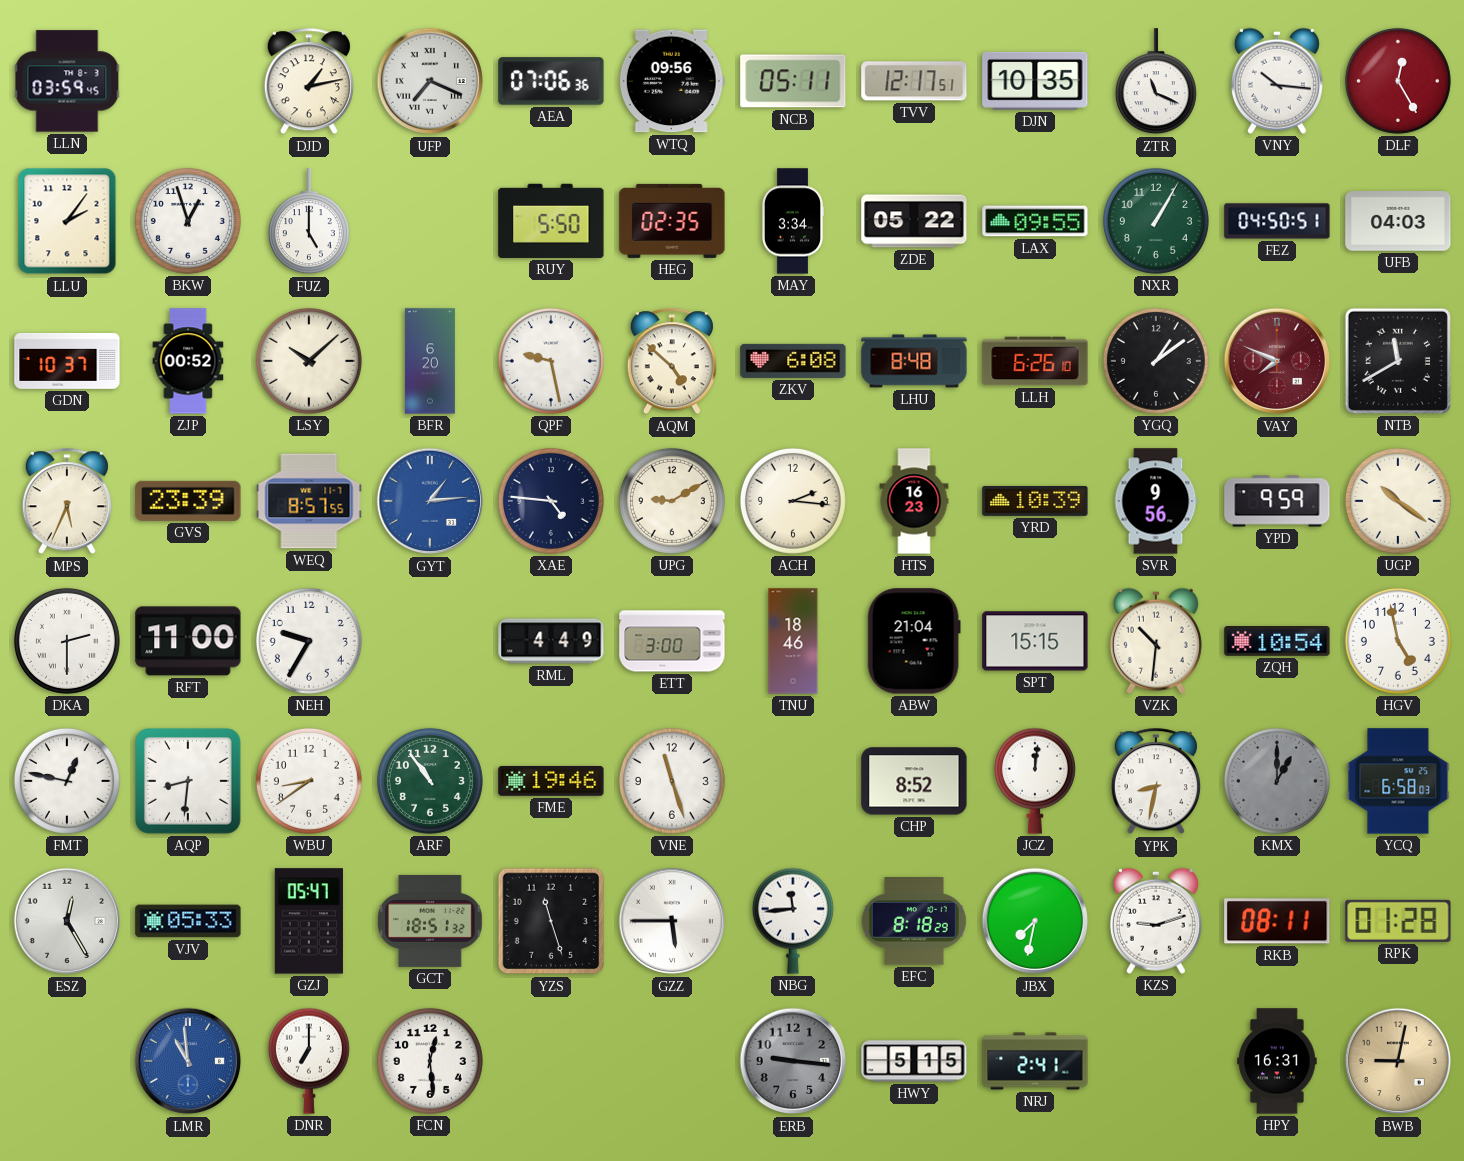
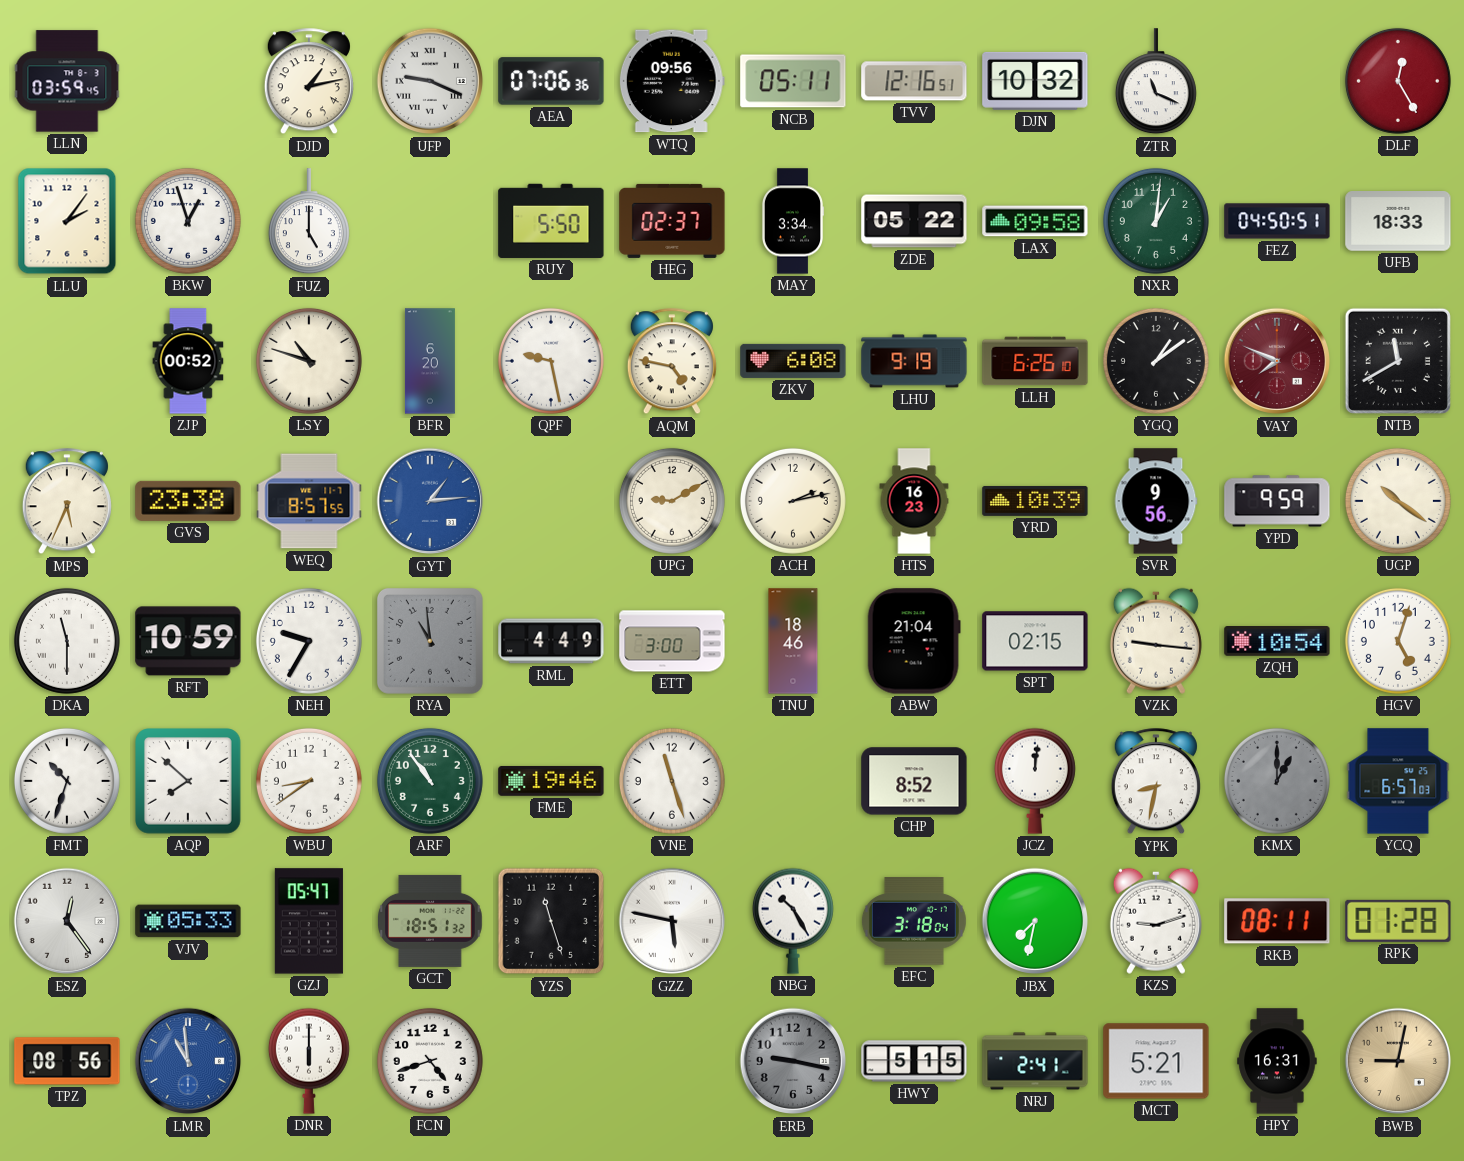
UFP: 7:19 -> 9:19
TVV: 12:17 -> 12:16
DJN: 10:35 -> 10:32
VNY: 10:16 -> none
HEG: 02:35 -> 02:37
LAX: 09:55 -> 09:58
NXR: 1:05 -> 1:01
UFB: 04:03 -> 18:33
GDN: 10:37 -> none
LSY: 10:08 -> 10:48
AQM: 4:52 -> 4:47
LHU: 8:48 -> 9:19
GVS: 23:39 -> 23:38
XAE: 4:46 -> none
ACH: 2:16 -> 2:13
DKA: 2:30 -> 11:30
RFT: 11:00 -> 10:59
RYA: none -> 10:59
SPT: 15:15 -> 02:15
VZK: 10:31 -> 9:16
HGV: 4:58 -> 5:03
FMT: 12:47 -> 10:33
AQP: 8:31 -> 7:52
YCQ: 6:58 -> 6:57
ESZ: 12:25 -> 12:24
GZZ: 5:45 -> 5:47
NBG: 11:44 -> 10:25
EFC: 8:18 -> 3:18
TPZ: none -> 08:56
DNR: 7:00 -> 6:00
FCN: 12:29 -> 4:42
ERB: 9:16 -> 9:17
MCT: none -> 5:21
